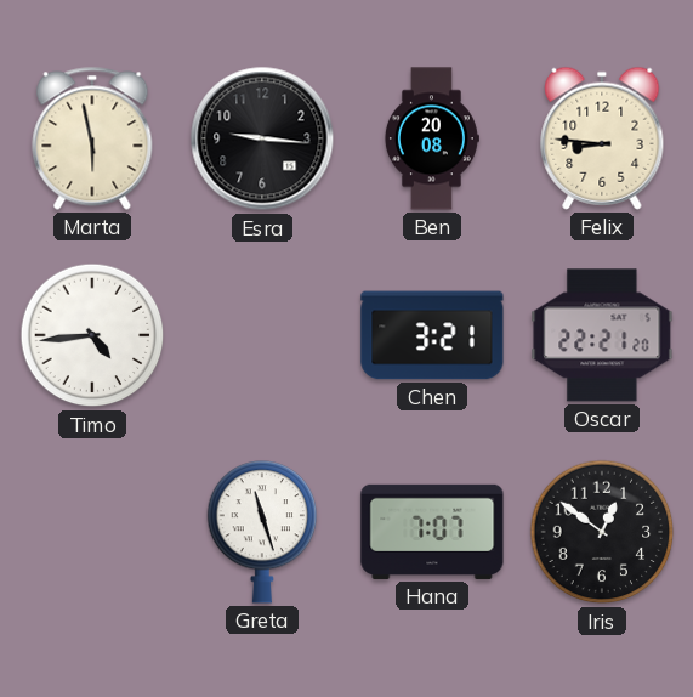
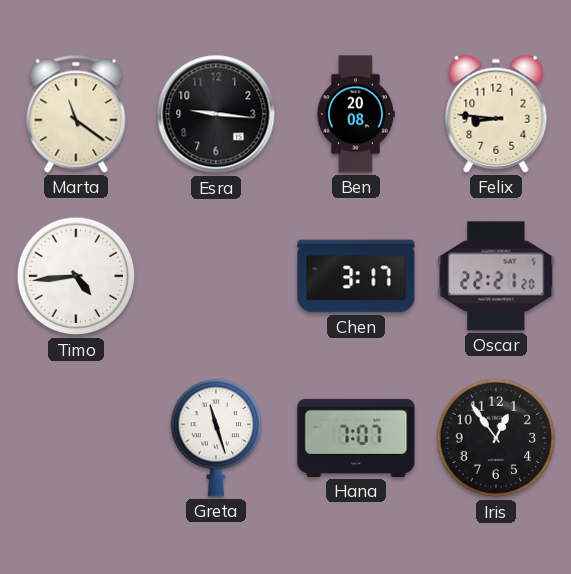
Marta: 5:58 -> 11:21
Chen: 3:21 -> 3:17
Iris: 12:51 -> 12:54
